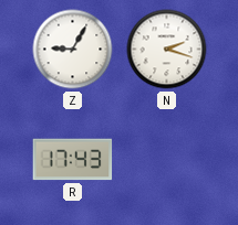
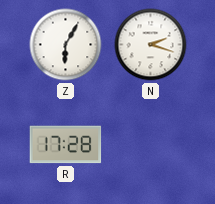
Z: 9:05 -> 6:05
R: 17:43 -> 17:28
